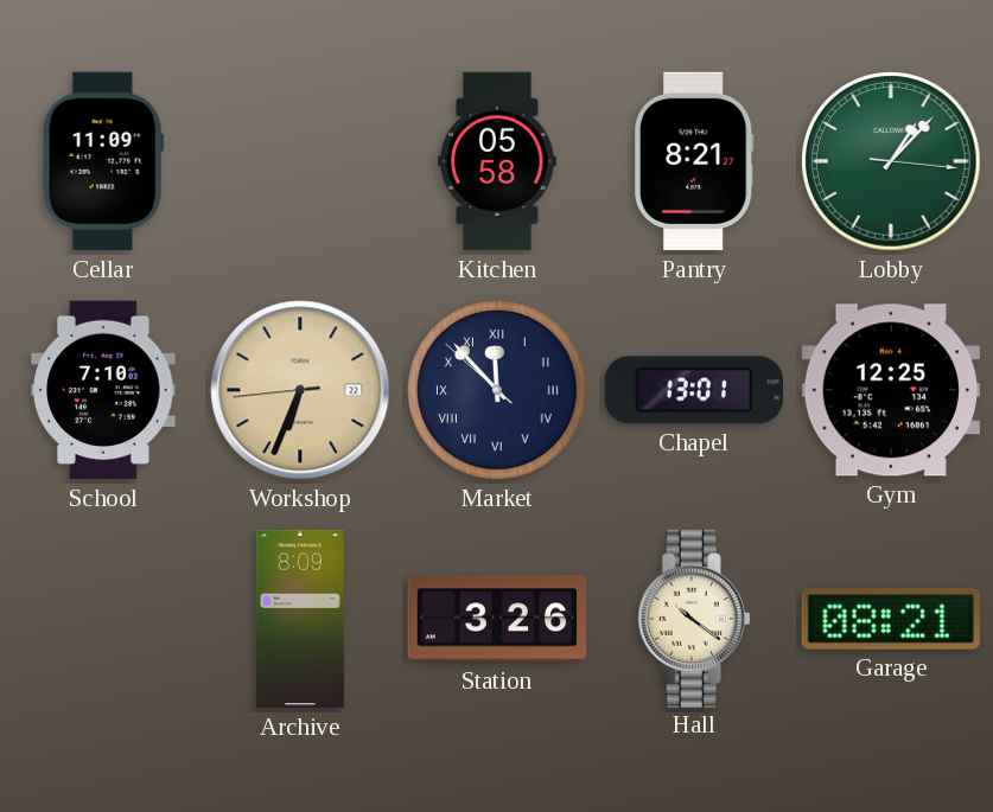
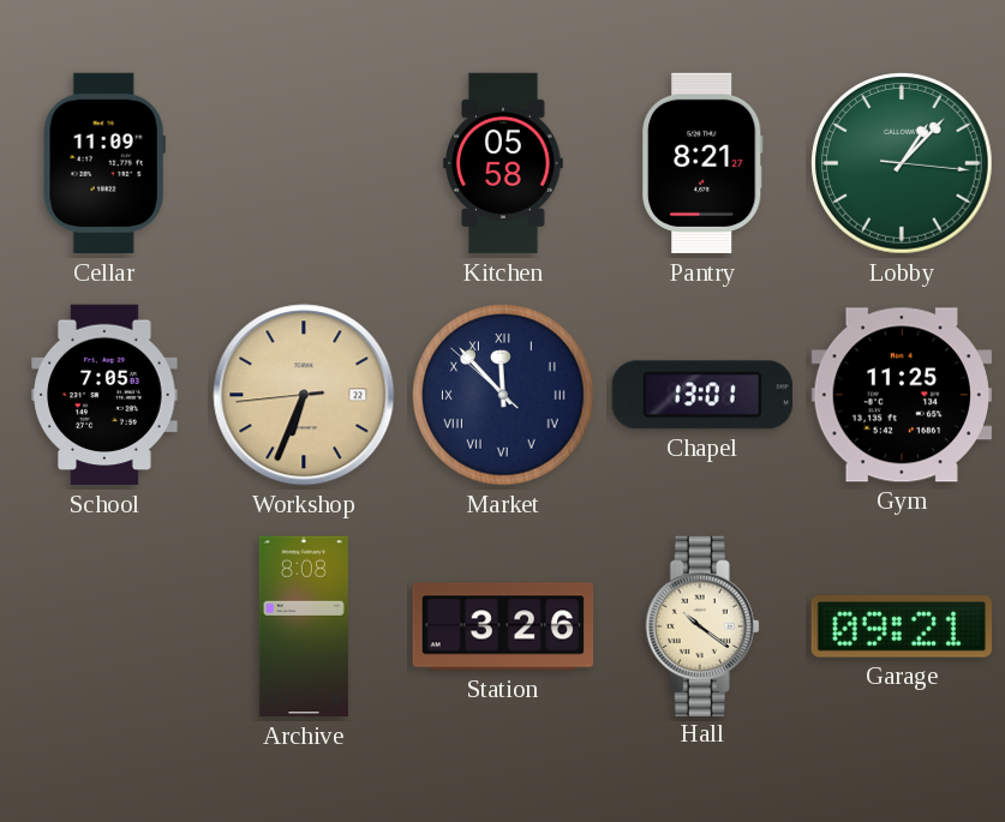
School: 7:10 -> 7:05
Gym: 12:25 -> 11:25
Archive: 8:09 -> 8:08
Garage: 08:21 -> 09:21
